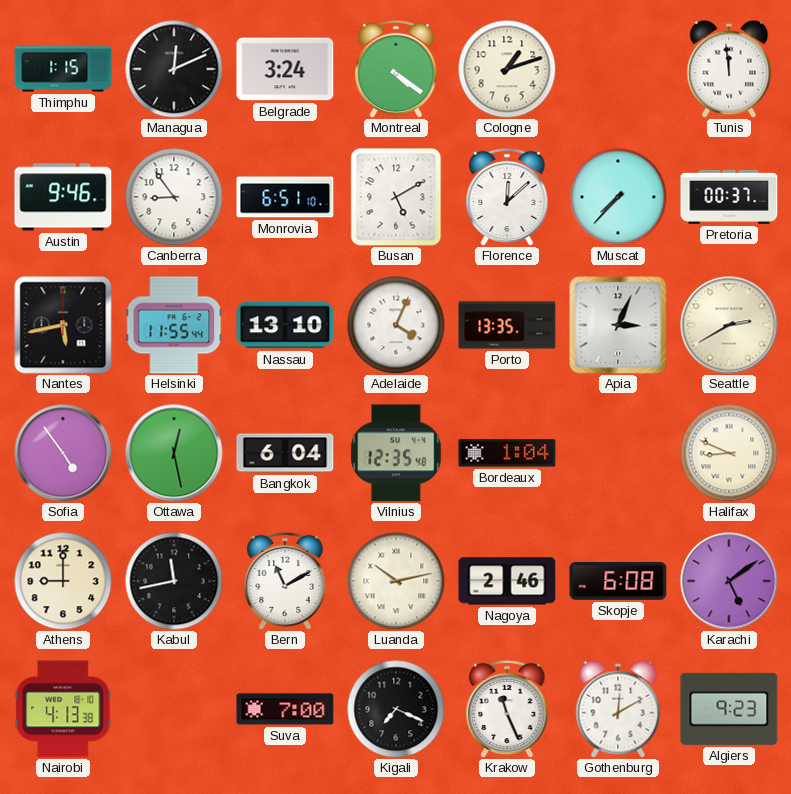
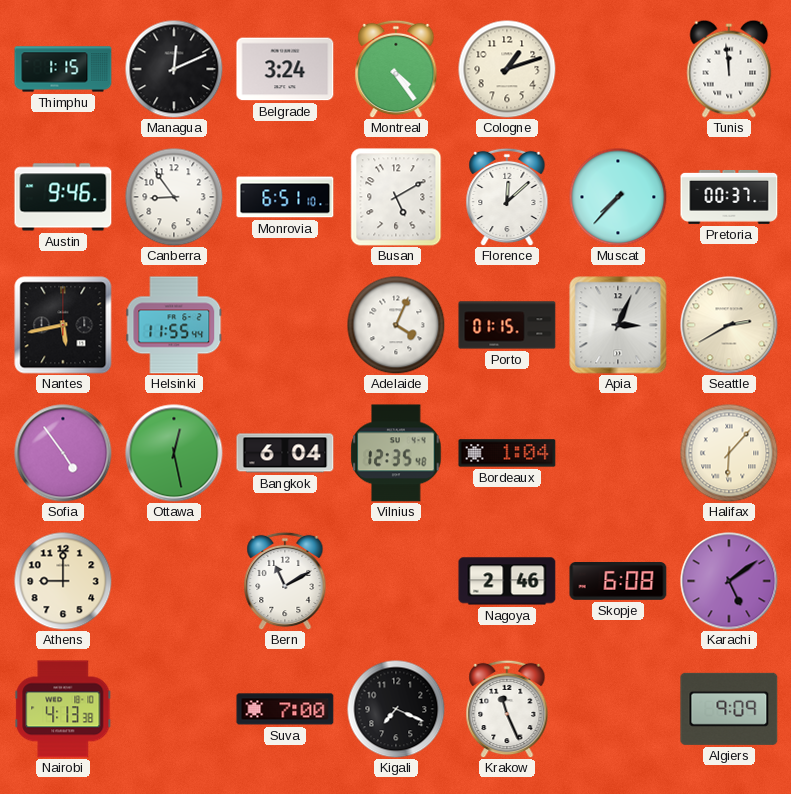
Montreal: 4:21 -> 4:24
Nassau: 13:10 -> none
Porto: 13:35 -> 01:15
Halifax: 8:49 -> 6:07
Kabul: 11:43 -> none
Luanda: 10:13 -> none
Gothenburg: 12:10 -> none
Algiers: 9:23 -> 9:09
